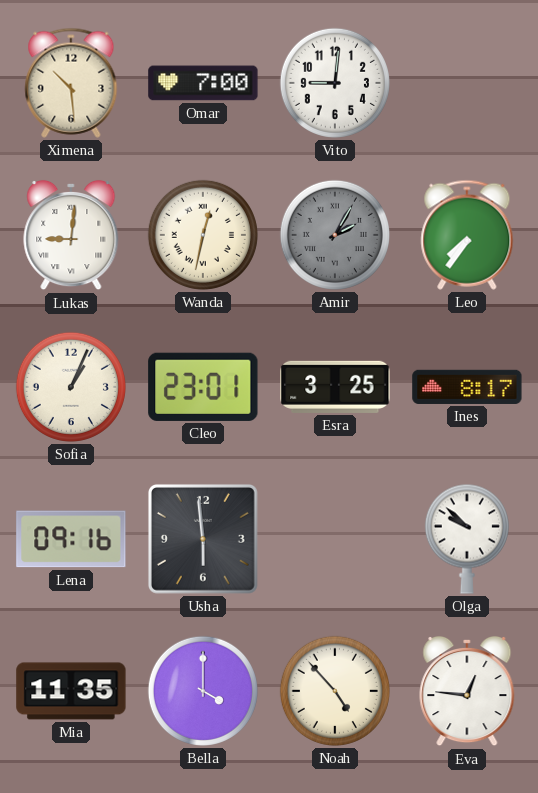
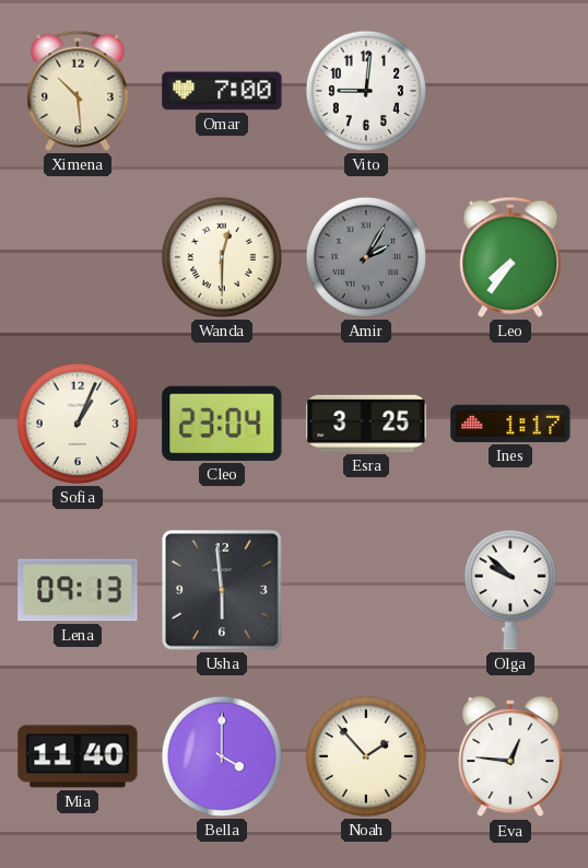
Lukas: 9:01 -> none
Wanda: 12:32 -> 12:30
Cleo: 23:01 -> 23:04
Ines: 8:17 -> 1:17
Lena: 09:16 -> 09:13
Mia: 11:35 -> 11:40
Noah: 4:53 -> 1:53
